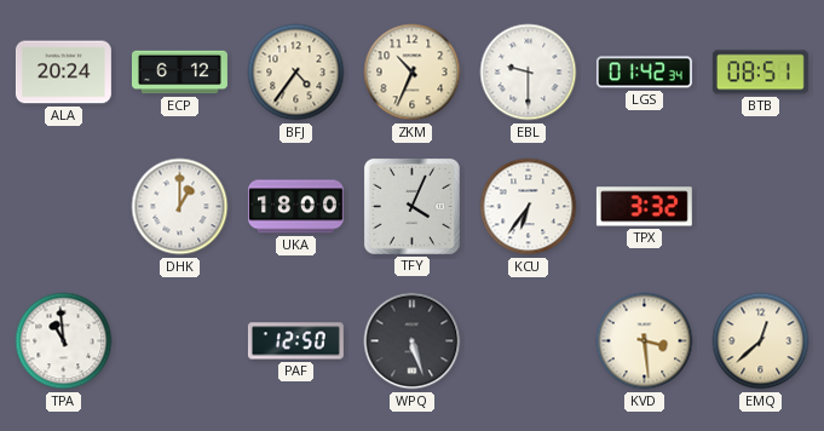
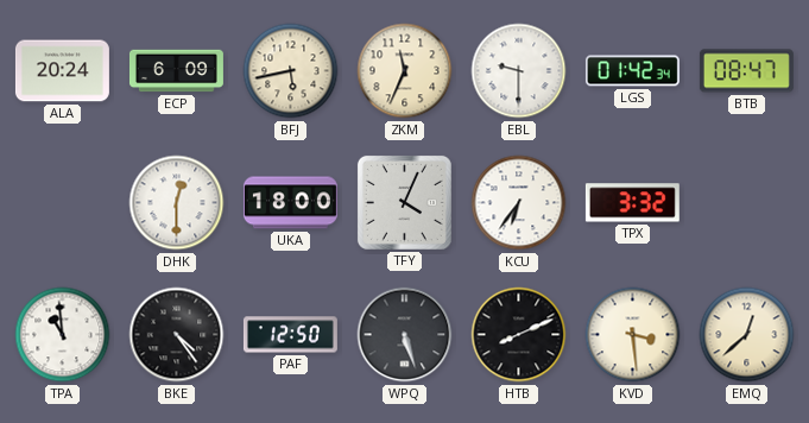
ECP: 6:12 -> 6:09
BFJ: 4:36 -> 5:43
ZKM: 10:34 -> 11:34
BTB: 08:51 -> 08:47
DHK: 1:00 -> 12:30
BKE: none -> 4:24
HTB: none -> 8:11
